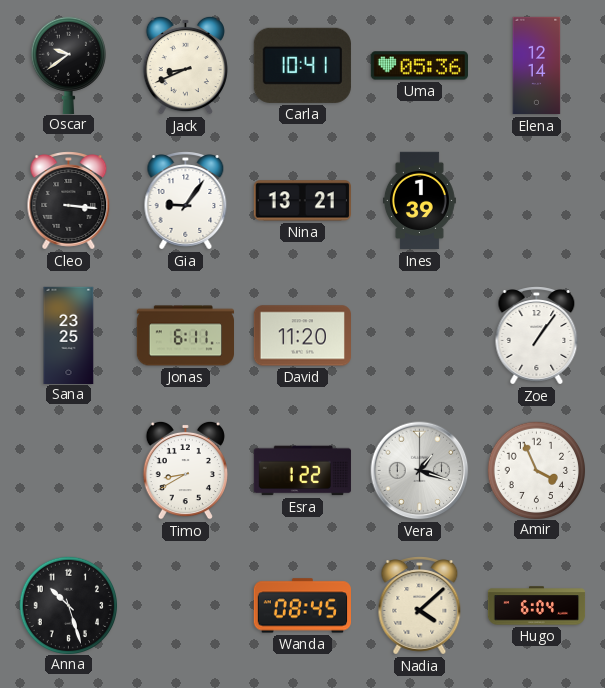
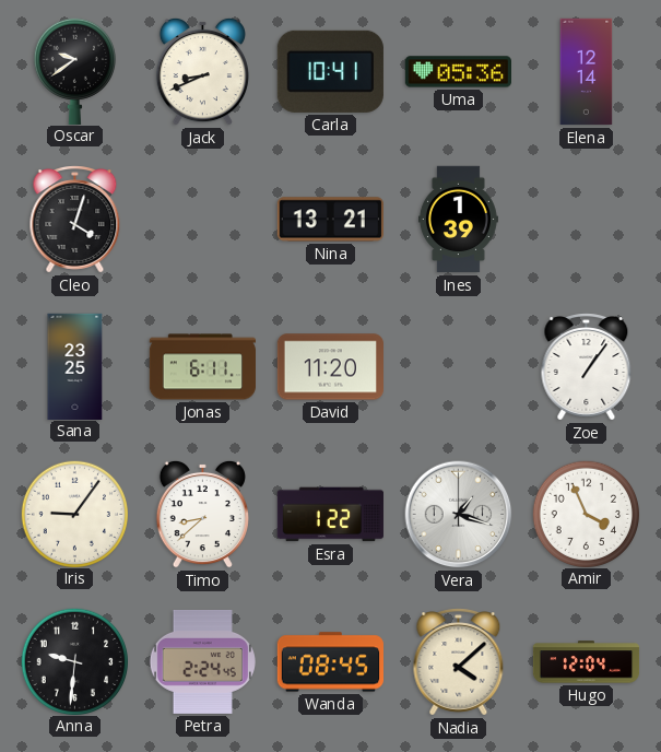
Cleo: 3:16 -> 4:03
Gia: 9:06 -> none
Iris: none -> 9:06
Timo: 8:40 -> 8:38
Anna: 10:27 -> 9:31
Petra: none -> 2:24
Hugo: 6:04 -> 12:04
